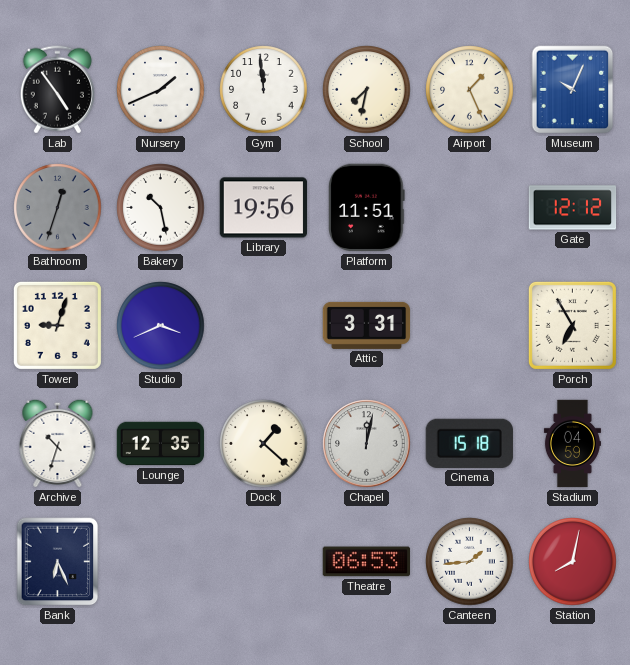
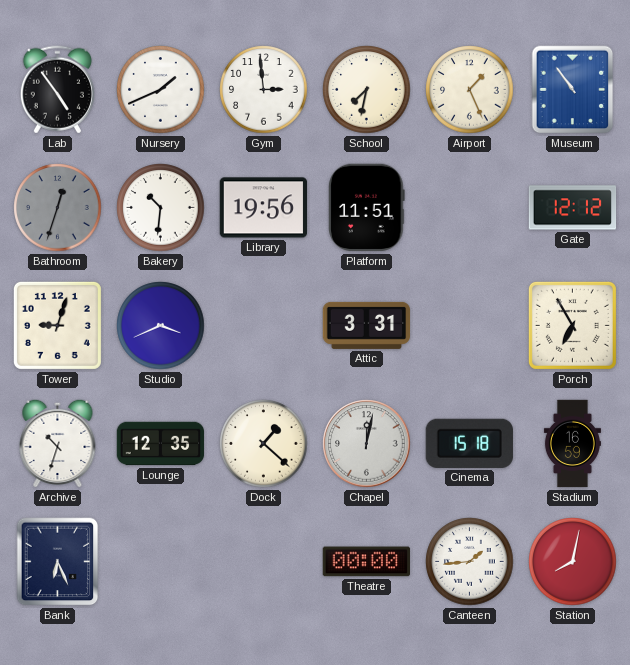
Gym: 11:59 -> 2:59
Museum: 10:04 -> 10:54
Bakery: 10:28 -> 10:31
Stadium: 04:59 -> 16:59
Theatre: 06:53 -> 00:00
